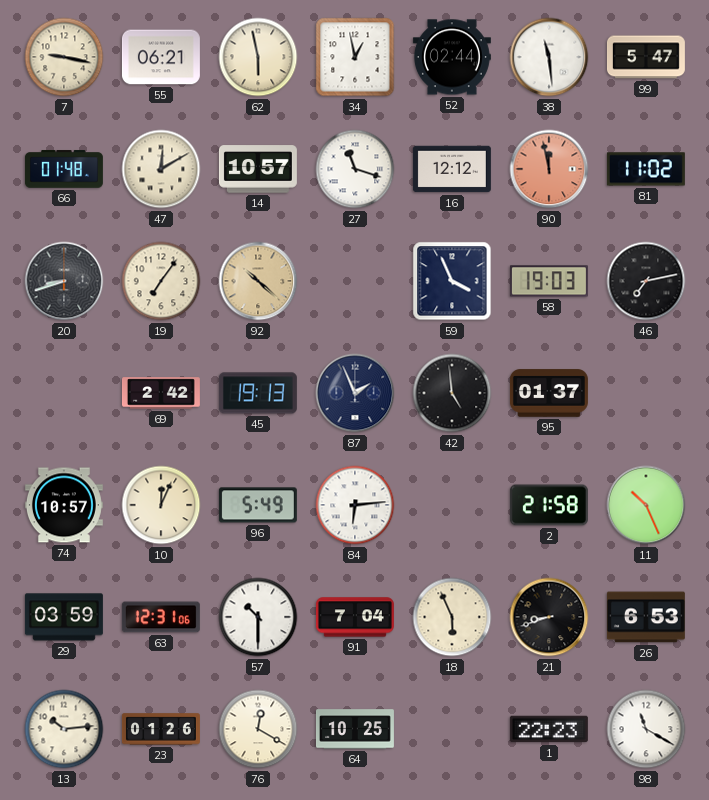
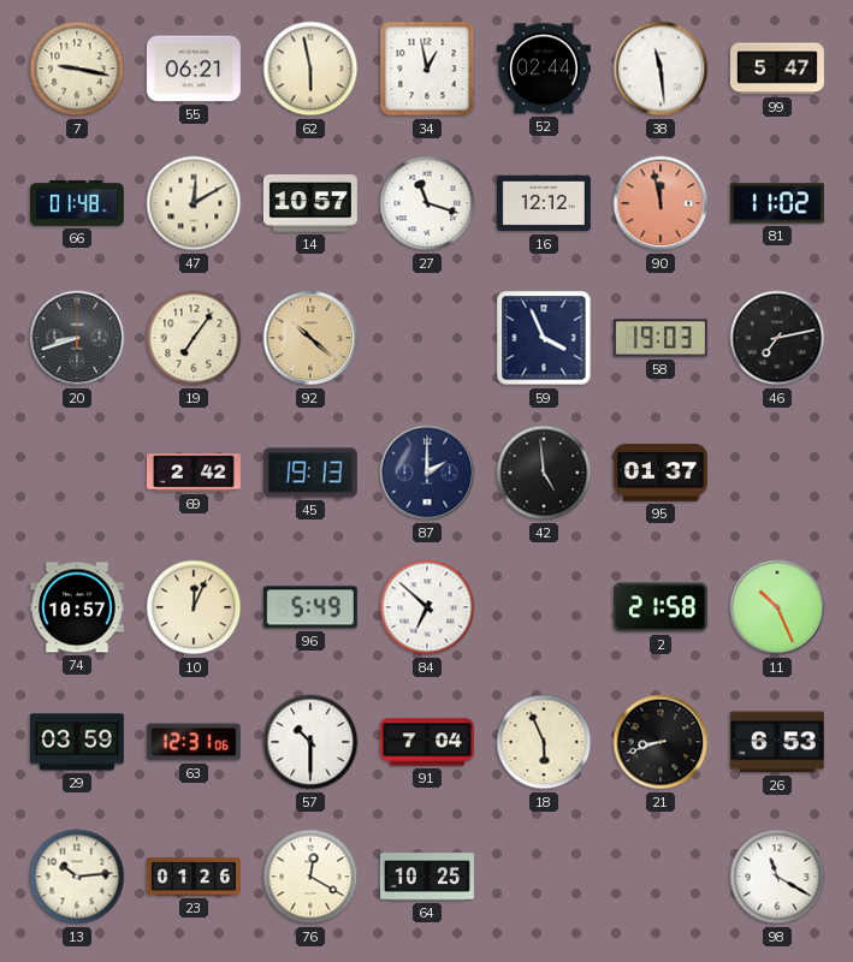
87: 1:56 -> 2:00
84: 6:14 -> 6:52
1: 22:23 -> none
